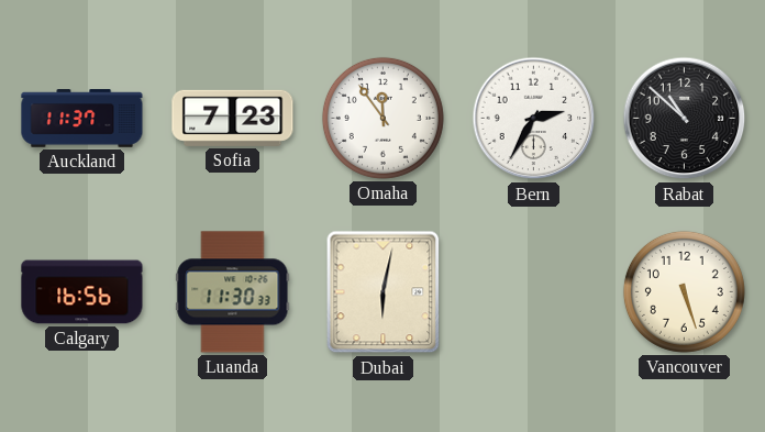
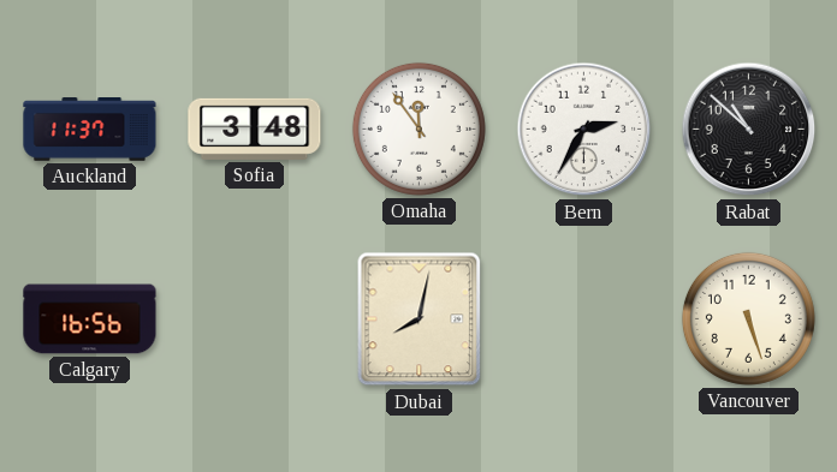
Sofia: 7:23 -> 3:48
Luanda: 11:30 -> none
Dubai: 6:02 -> 8:02
